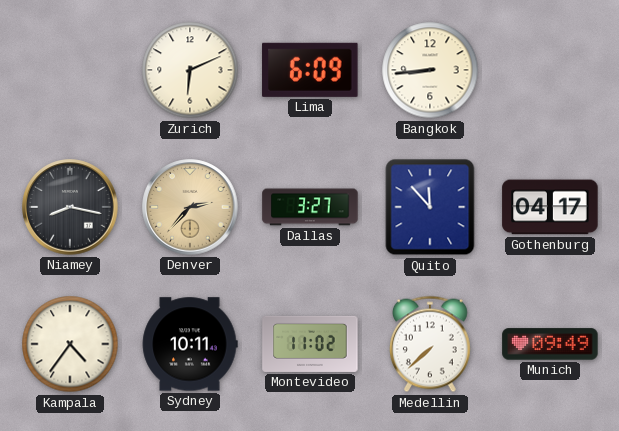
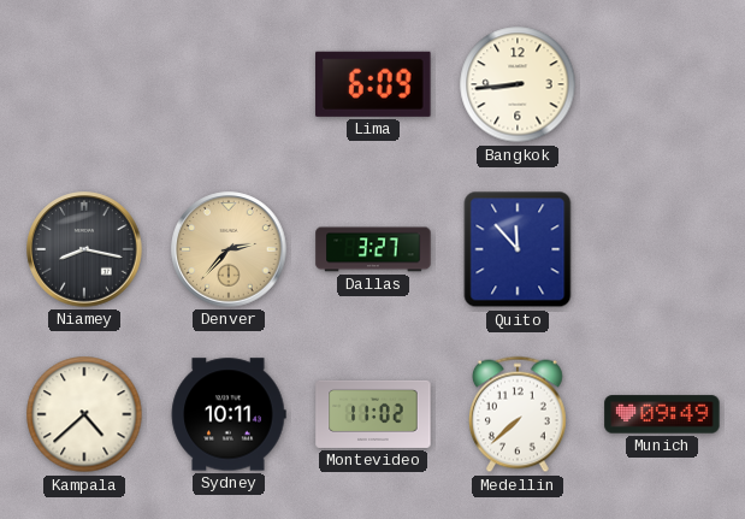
Zurich: 6:11 -> none
Gothenburg: 04:17 -> none
Kampala: 4:36 -> 4:38
